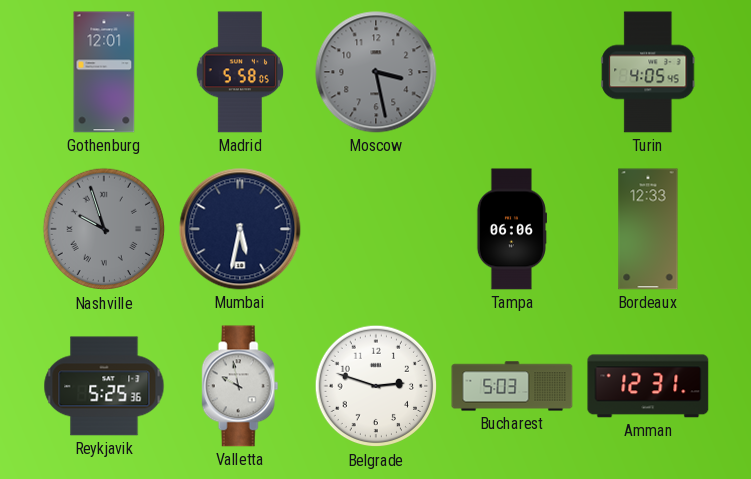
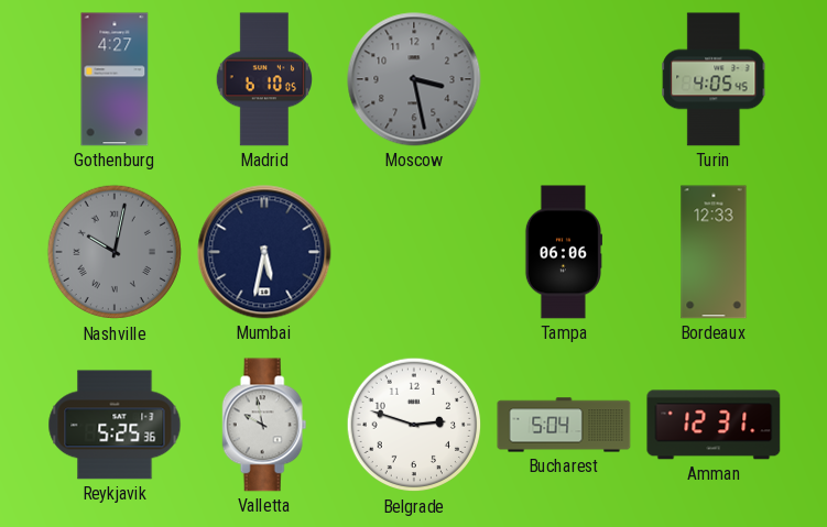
Gothenburg: 12:01 -> 4:27
Madrid: 5:58 -> 6:10
Nashville: 9:57 -> 10:02
Bucharest: 5:03 -> 5:04
